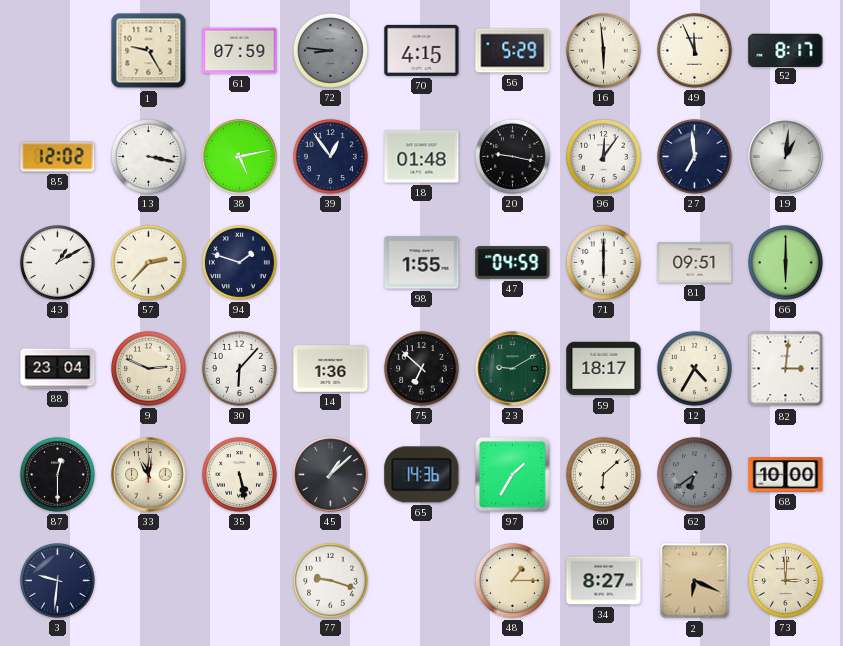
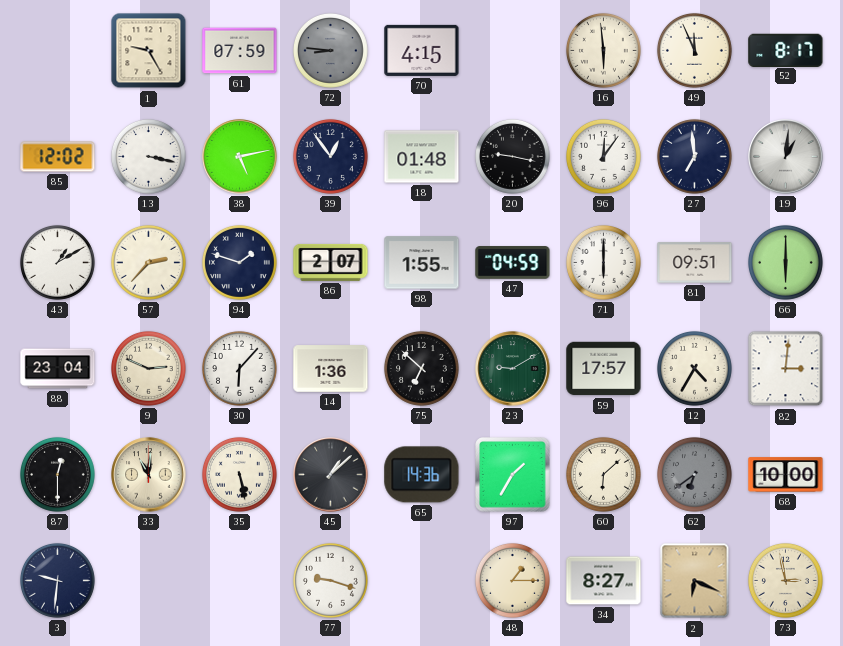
56: 5:29 -> none
86: none -> 2:07
59: 18:17 -> 17:57
73: 3:00 -> 2:58
